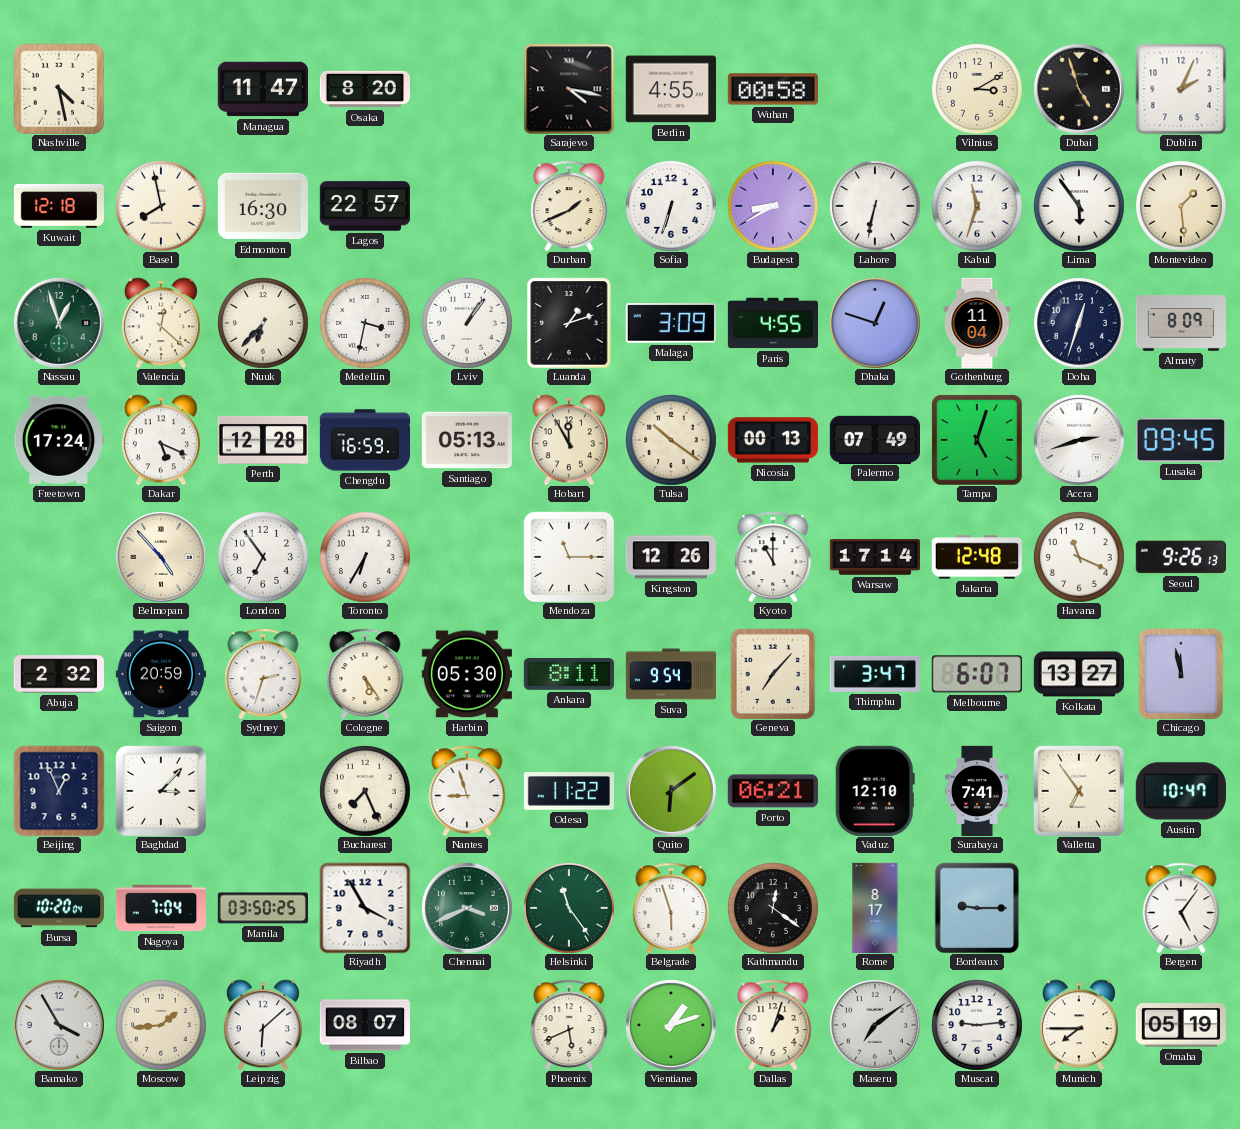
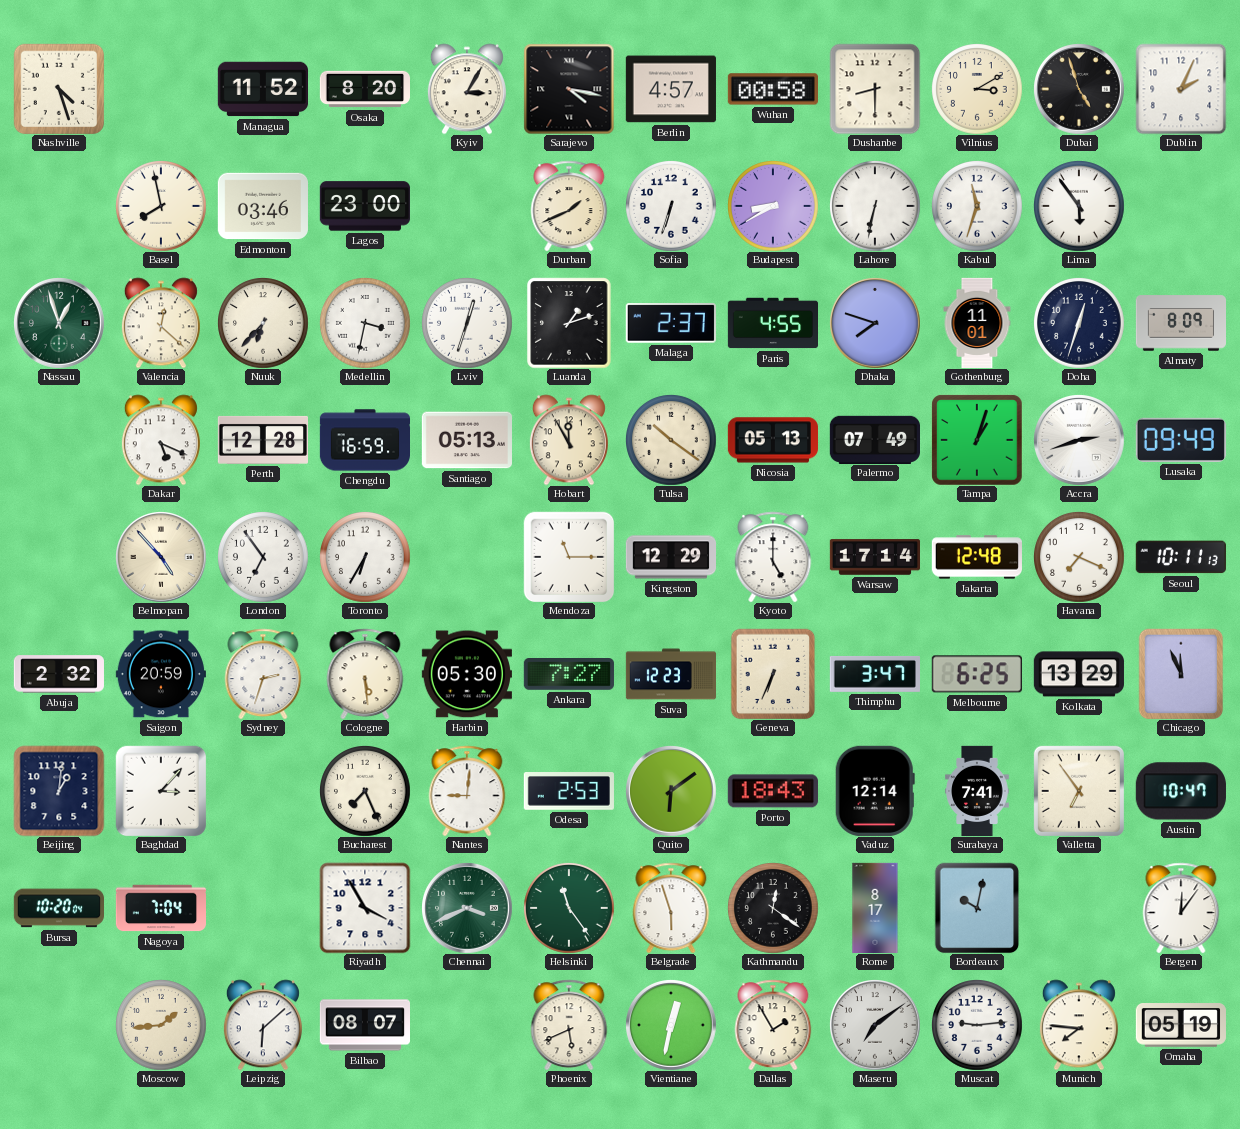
Nashville: 4:28 -> 4:27
Managua: 11:47 -> 11:52
Kyiv: none -> 3:05
Berlin: 4:55 -> 4:57
Dushanbe: none -> 8:30
Kuwait: 12:18 -> none
Edmonton: 16:30 -> 03:46
Lagos: 22:57 -> 23:00
Montevideo: 1:29 -> none
Lviv: 1:06 -> 12:33
Malaga: 3:09 -> 2:37
Dhaka: 12:48 -> 7:48
Gothenburg: 11:04 -> 11:01
Freetown: 17:24 -> none
Nicosia: 00:13 -> 05:13
Tampa: 5:03 -> 1:03
Lusaka: 09:45 -> 09:49
Kingston: 12:26 -> 12:29
Kyoto: 11:00 -> 5:00
Havana: 11:19 -> 7:19
Seoul: 9:26 -> 10:11
Cologne: 5:24 -> 5:29
Ankara: 8:11 -> 7:27
Suva: 9:54 -> 12:23
Geneva: 7:07 -> 6:34
Melbourne: 6:07 -> 6:25
Kolkata: 13:27 -> 13:29
Chicago: 11:58 -> 11:56
Beijing: 12:56 -> 1:01
Nantes: 8:57 -> 9:01
Odesa: 11:22 -> 2:53
Porto: 06:21 -> 18:43
Vaduz: 12:10 -> 12:14
Manila: 03:50 -> none
Bordeaux: 9:15 -> 10:02
Bergen: 5:06 -> 12:06
Bamako: 3:55 -> none
Vientiane: 1:12 -> 12:32
Dallas: 1:03 -> 1:55
Munich: 7:45 -> 7:46
